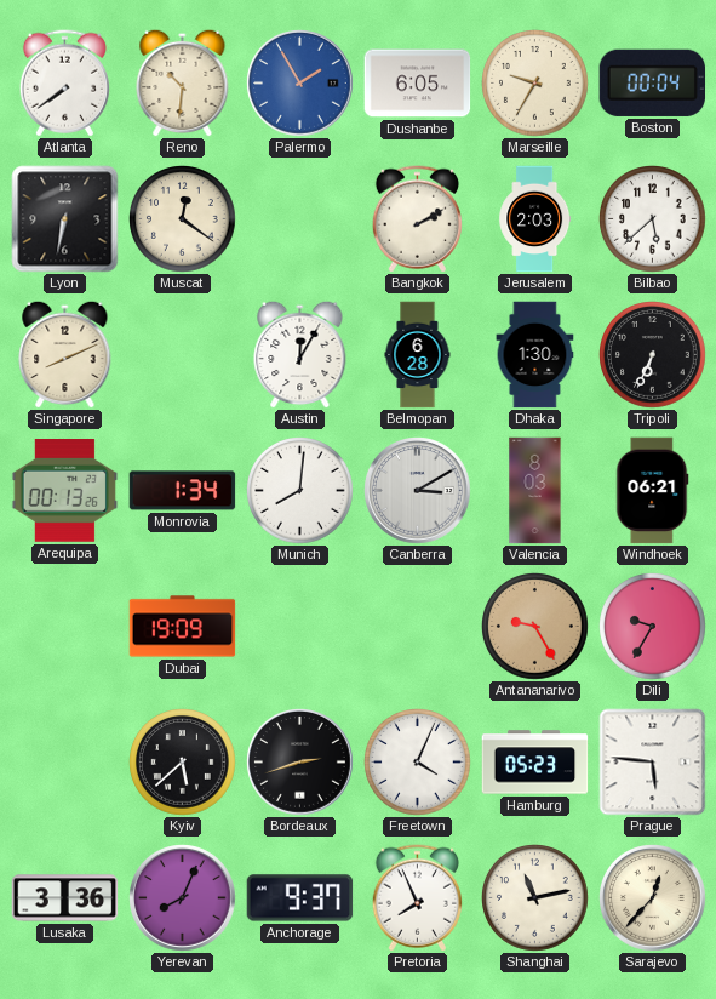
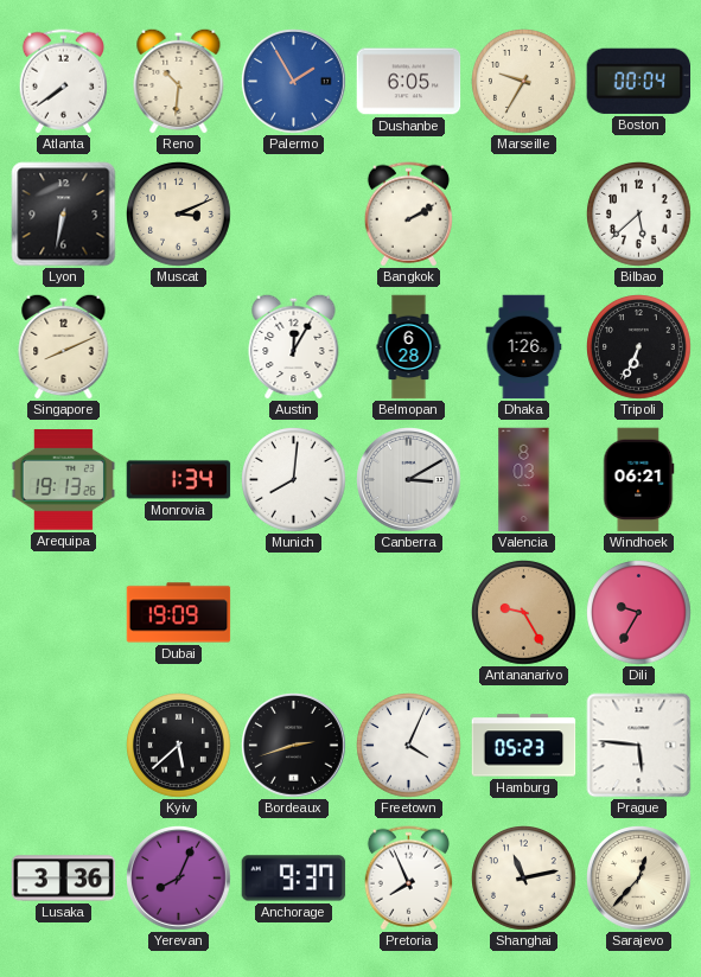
Muscat: 12:21 -> 3:11
Jerusalem: 2:03 -> none
Dhaka: 1:30 -> 1:26
Arequipa: 00:13 -> 19:13
